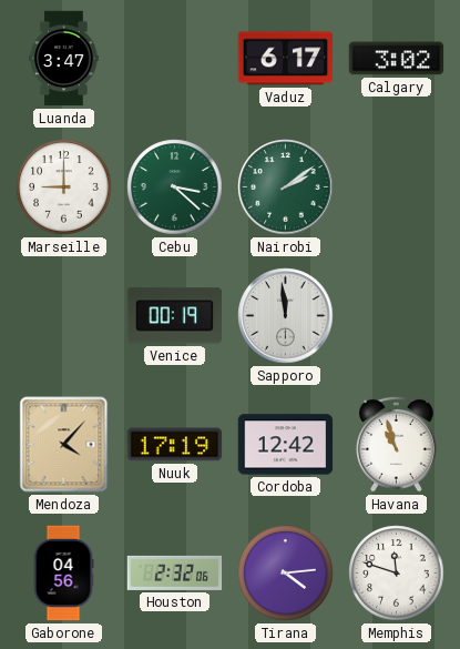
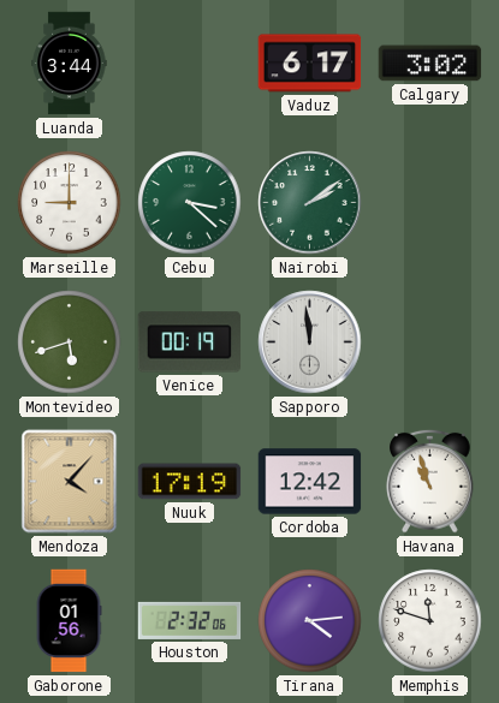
Luanda: 3:47 -> 3:44
Montevideo: none -> 5:42
Gaborone: 04:56 -> 01:56
